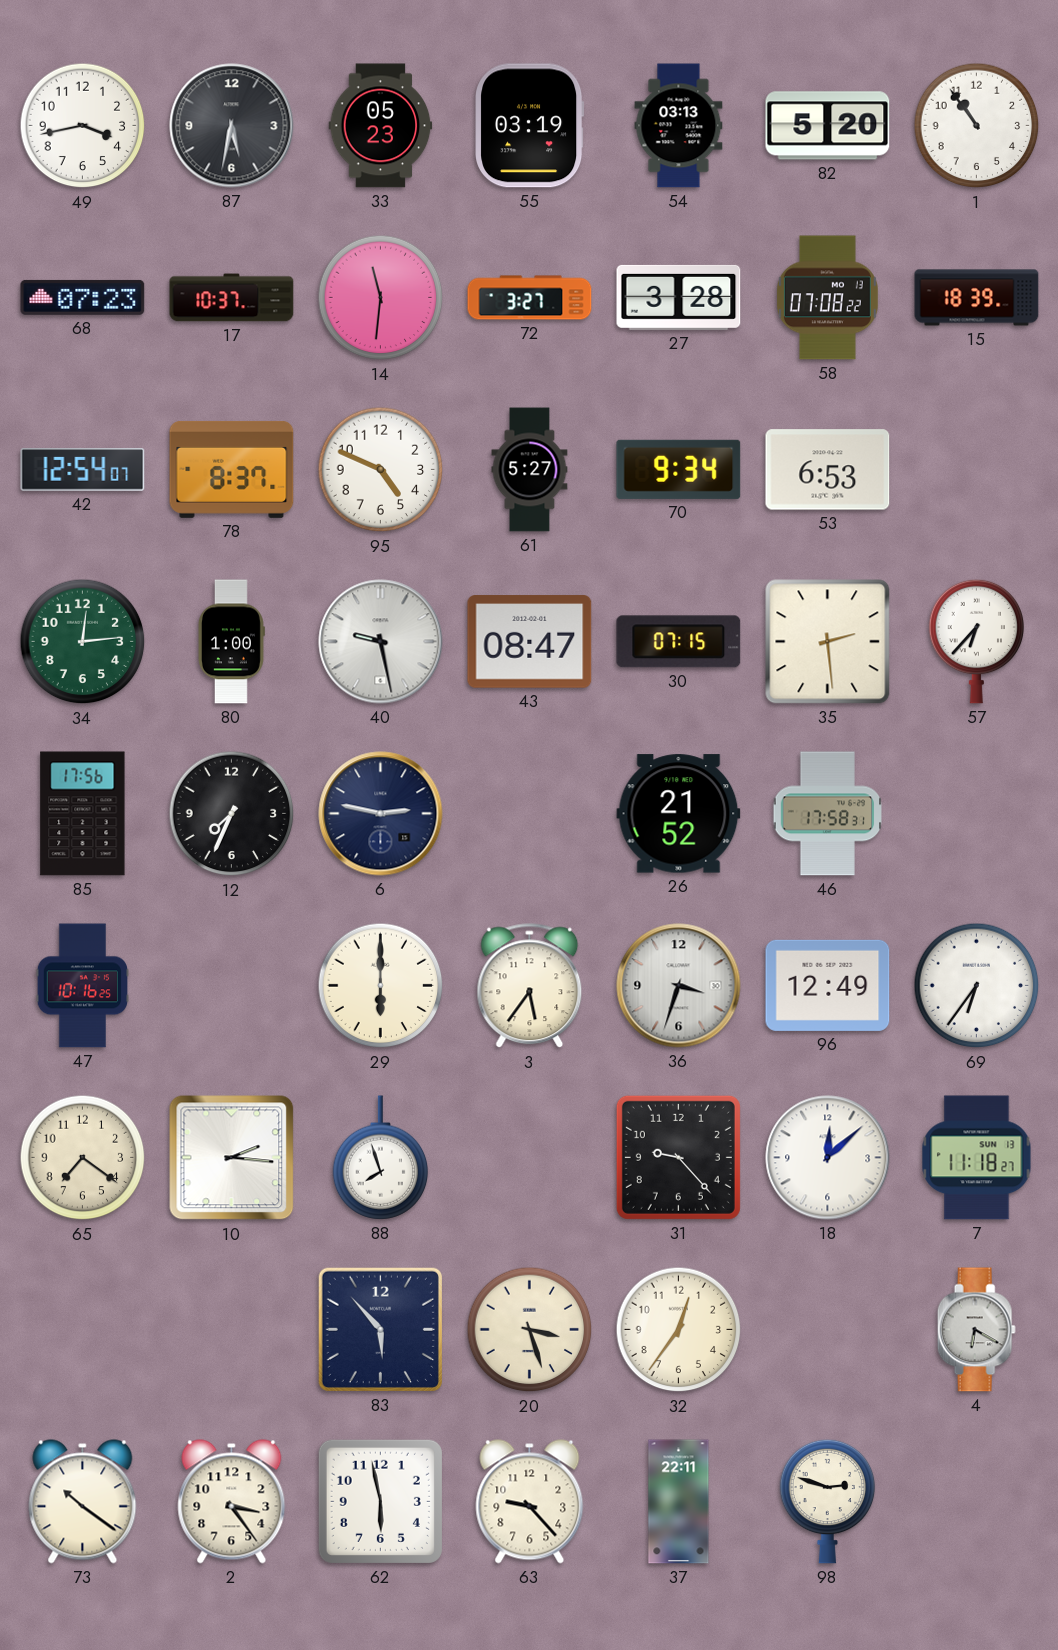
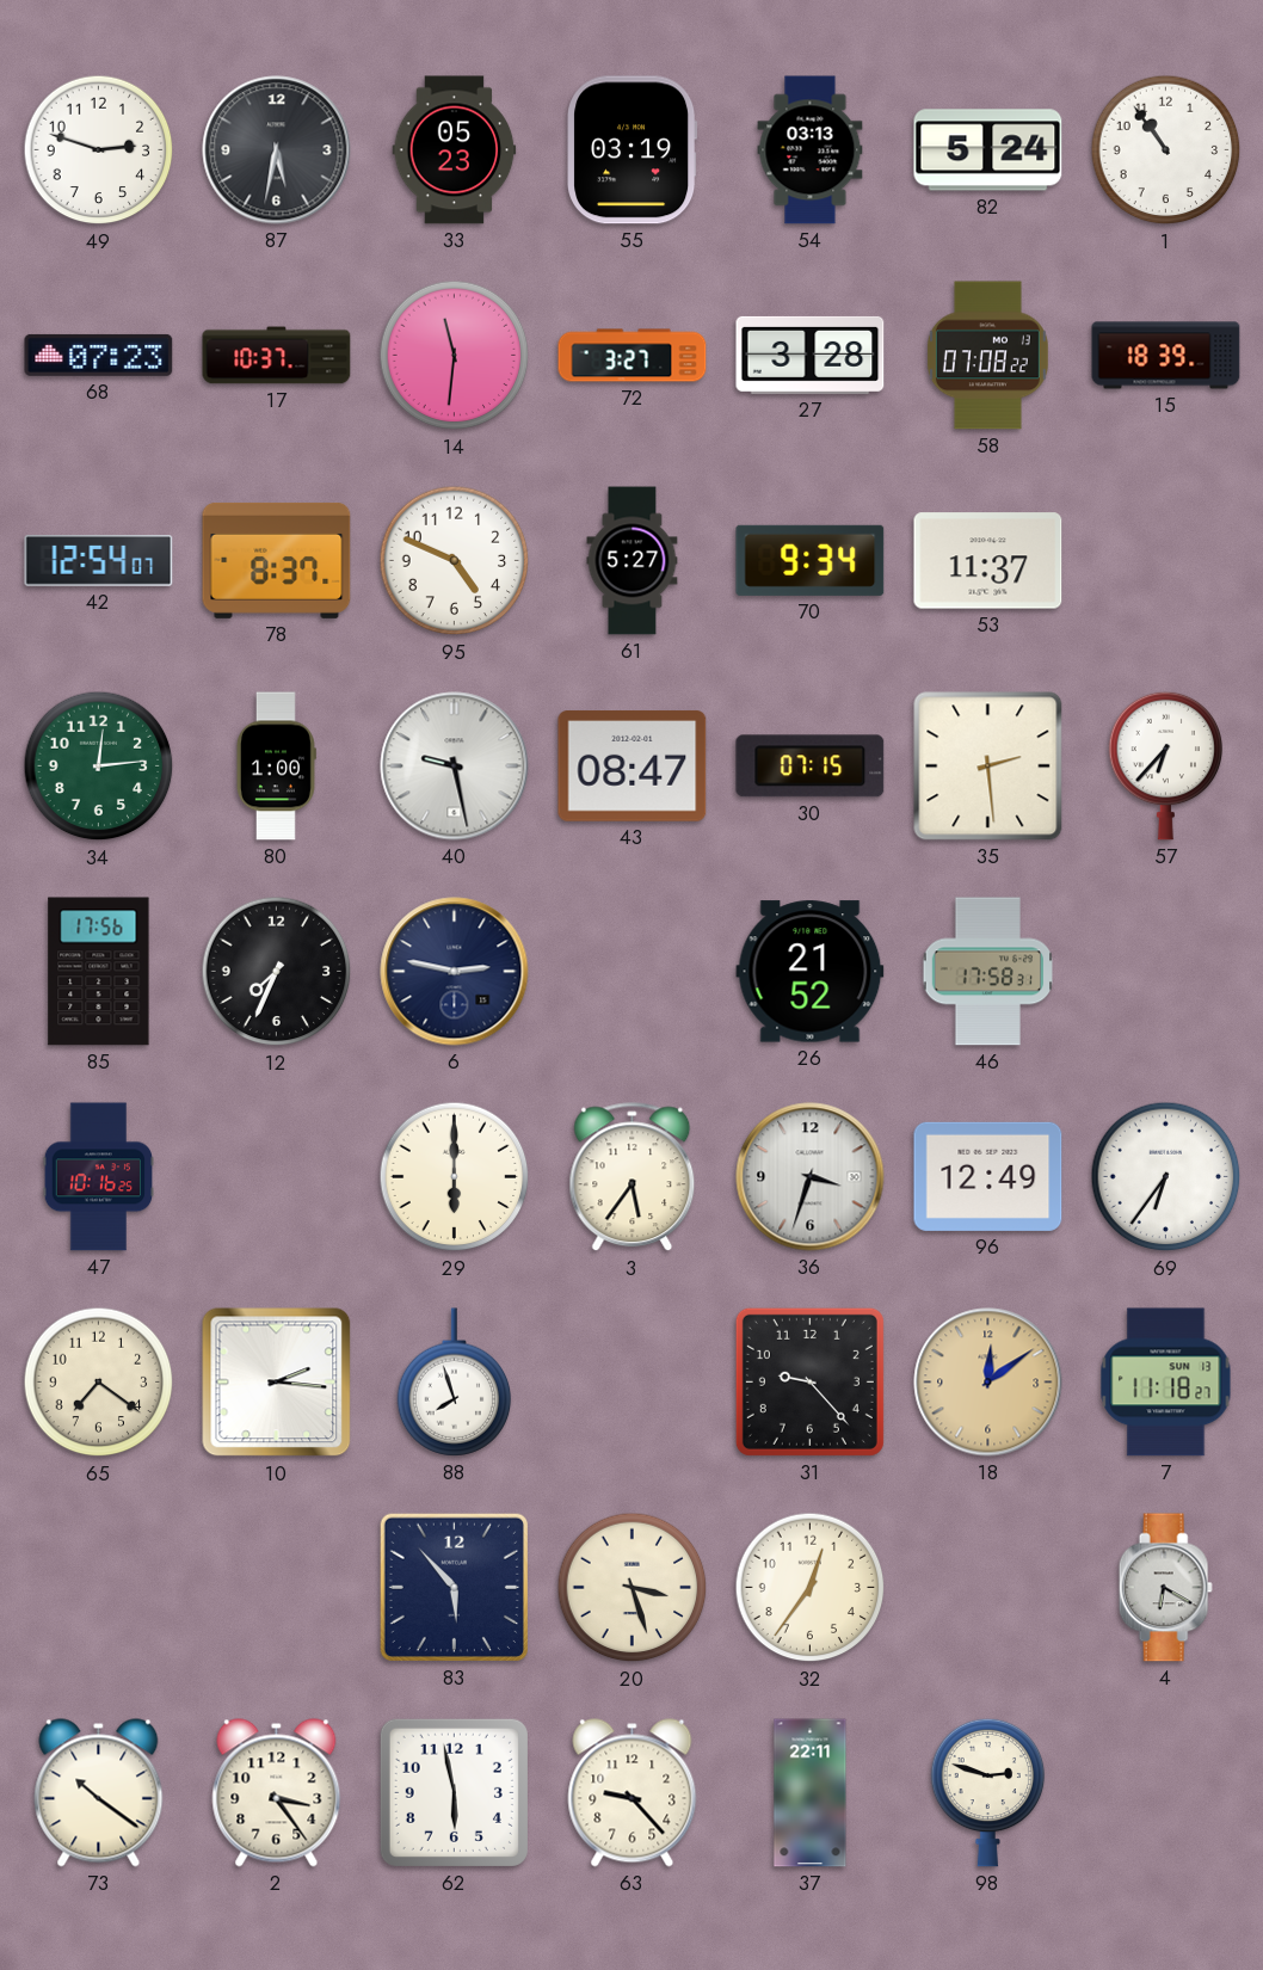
49: 3:43 -> 2:48
82: 5:20 -> 5:24
53: 6:53 -> 11:37
18: 12:08 -> 12:09
18 dial: white -> champagne
